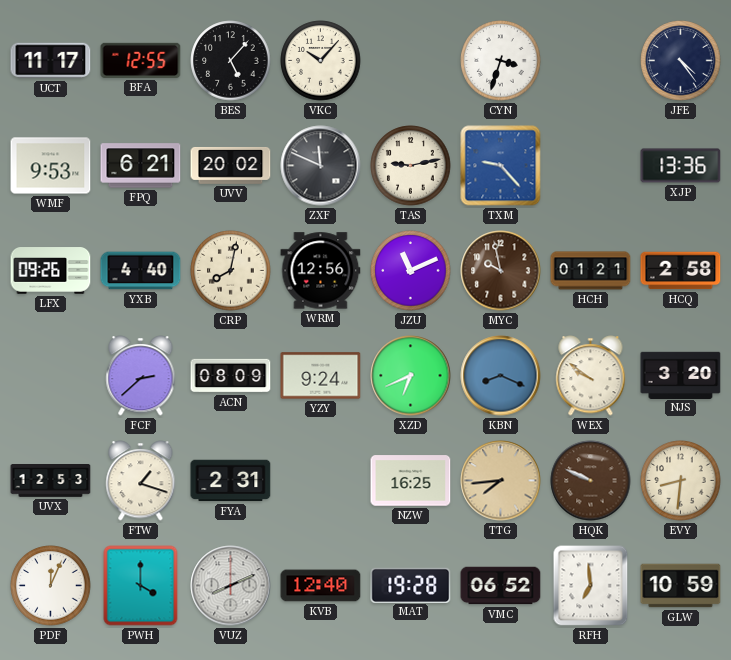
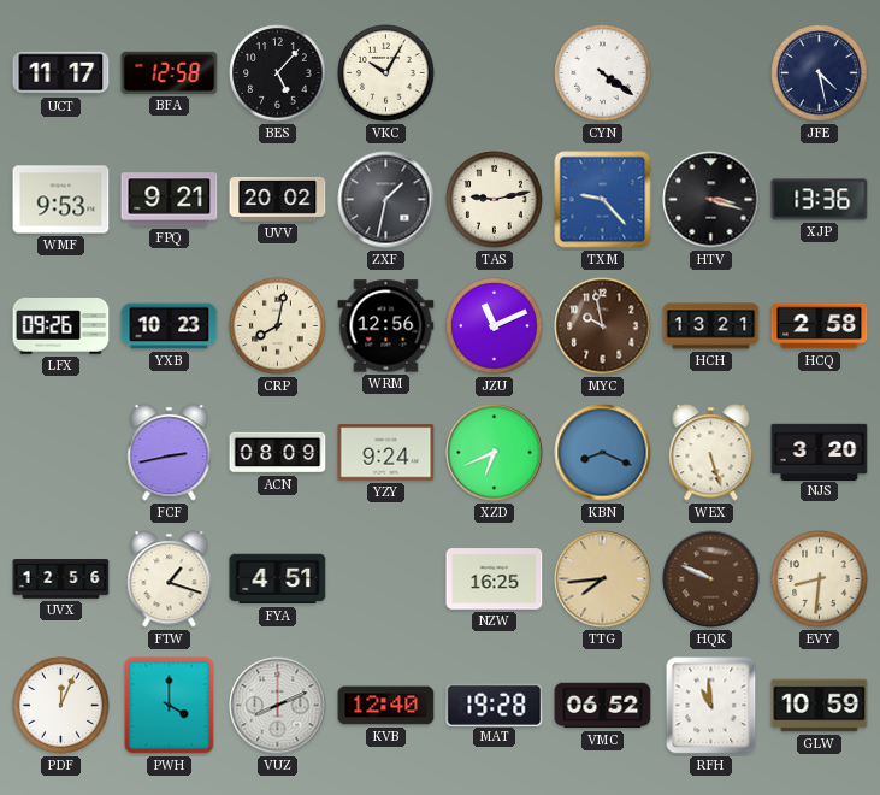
BFA: 12:55 -> 12:58
VKC: 10:07 -> 10:05
CYN: 3:33 -> 4:21
JFE: 4:24 -> 4:28
FPQ: 6:21 -> 9:21
ZXF: 11:49 -> 1:32
HTV: none -> 3:18
YXB: 4:40 -> 10:23
HCH: 01:21 -> 13:21
FCF: 2:38 -> 2:43
WEX: 9:51 -> 5:27
UVX: 12:53 -> 12:56
FYA: 2:31 -> 4:51
RFH: 6:59 -> 10:59
